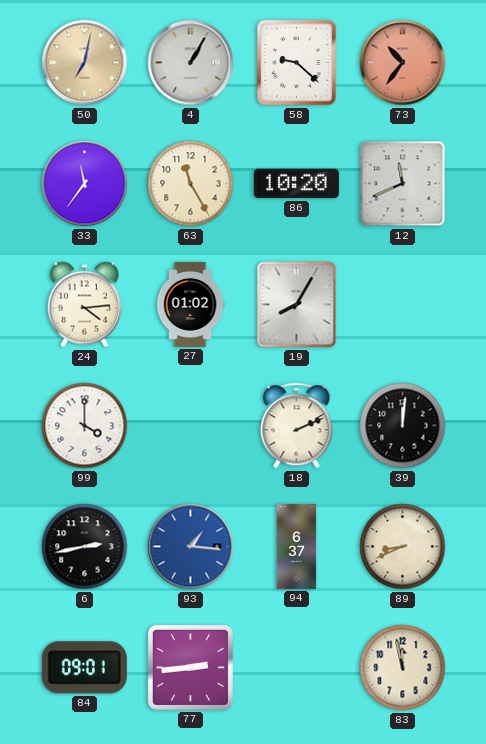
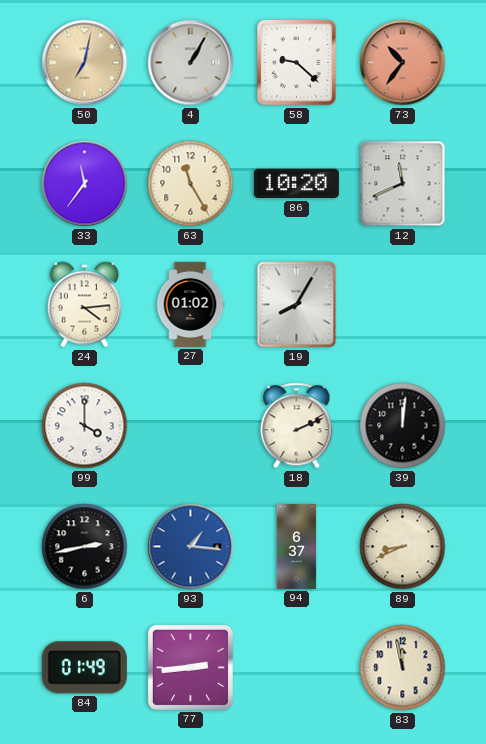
84: 09:01 -> 01:49
